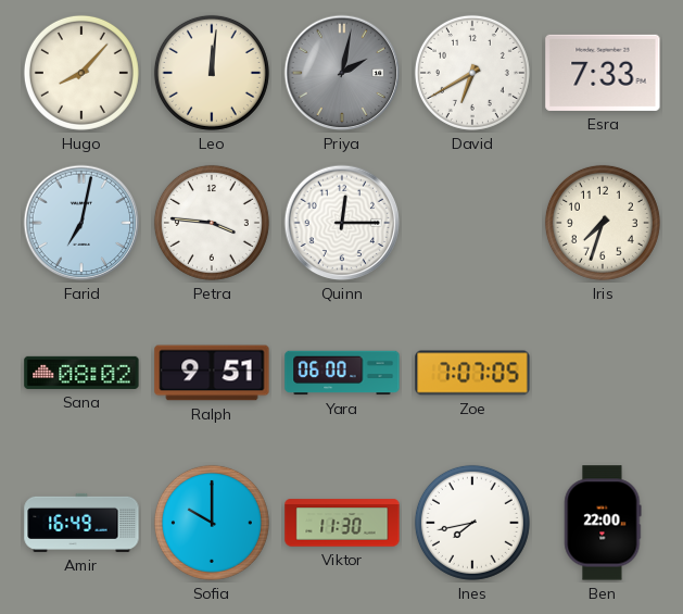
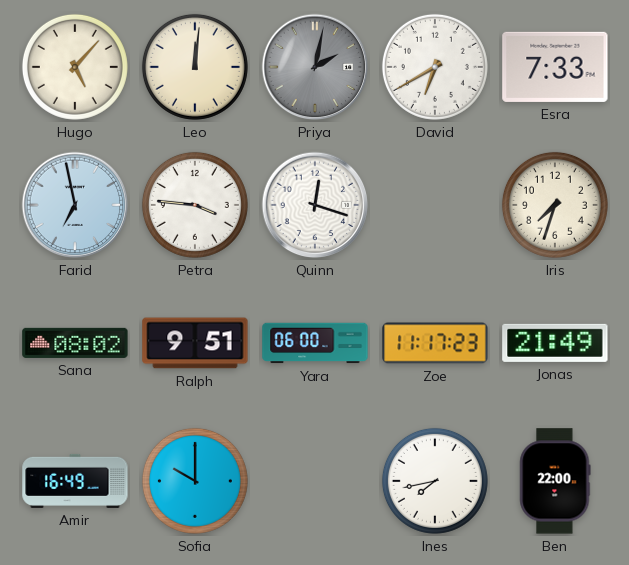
Hugo: 8:07 -> 5:07
Farid: 7:02 -> 6:58
Quinn: 12:15 -> 12:18
Zoe: 7:07 -> 11:17
Jonas: none -> 21:49
Viktor: 11:30 -> none
